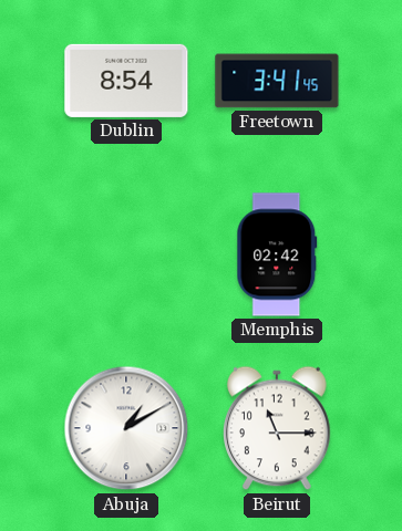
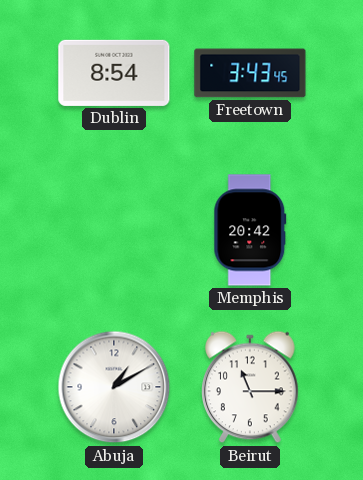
Freetown: 3:41 -> 3:43
Memphis: 02:42 -> 20:42
